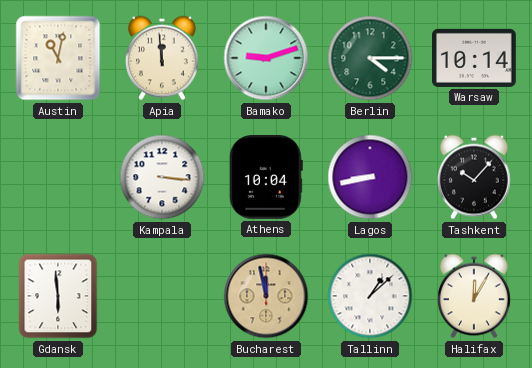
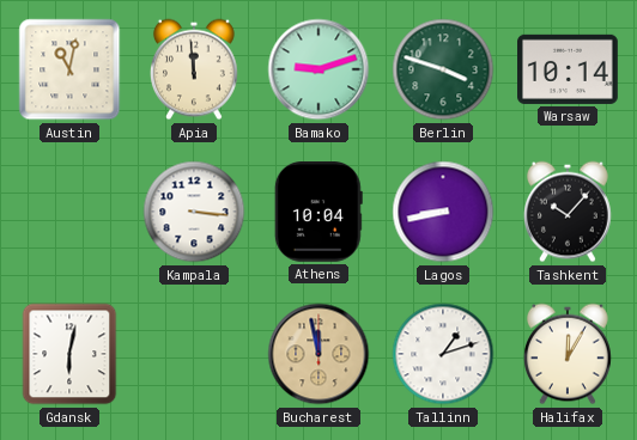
Berlin: 4:15 -> 3:48
Gdansk: 5:59 -> 6:02
Tallinn: 1:08 -> 1:12
